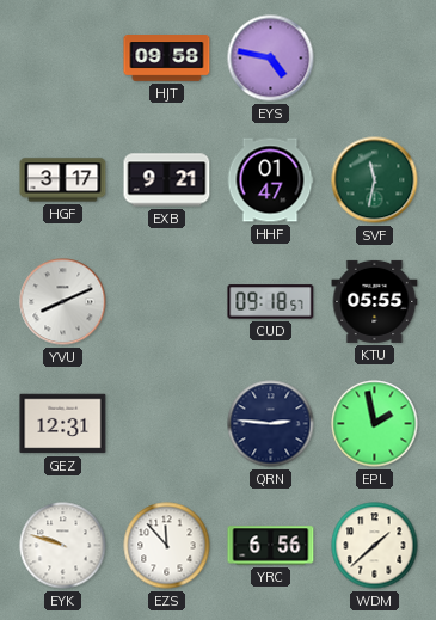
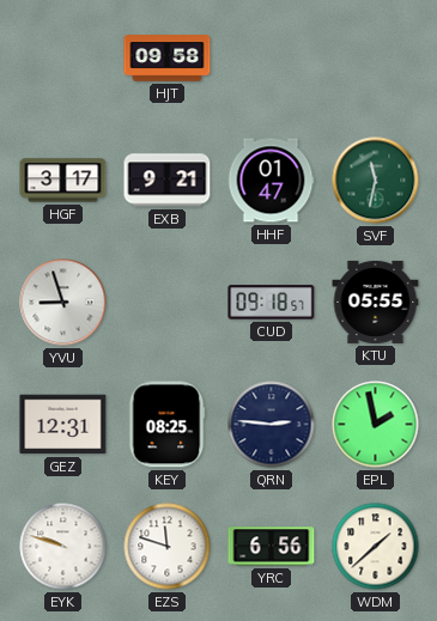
EYS: 4:47 -> none
YVU: 8:11 -> 8:57
KEY: none -> 08:25
EZS: 11:53 -> 11:48
